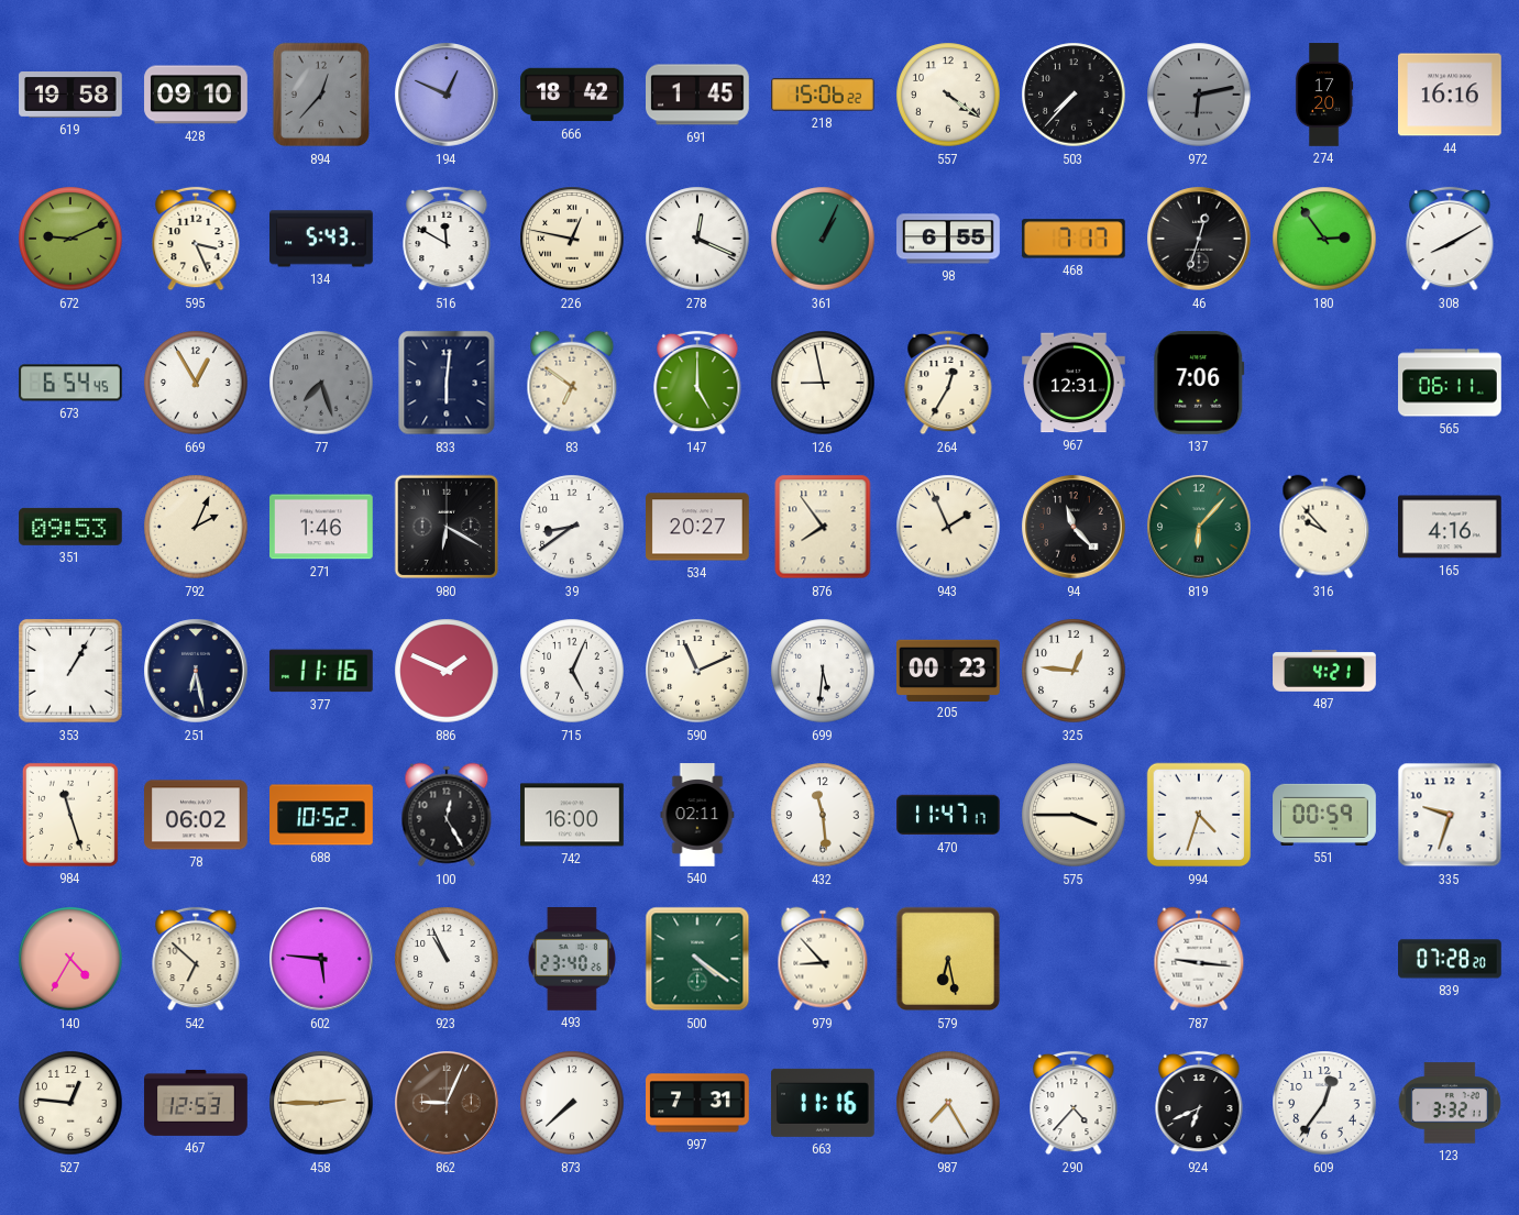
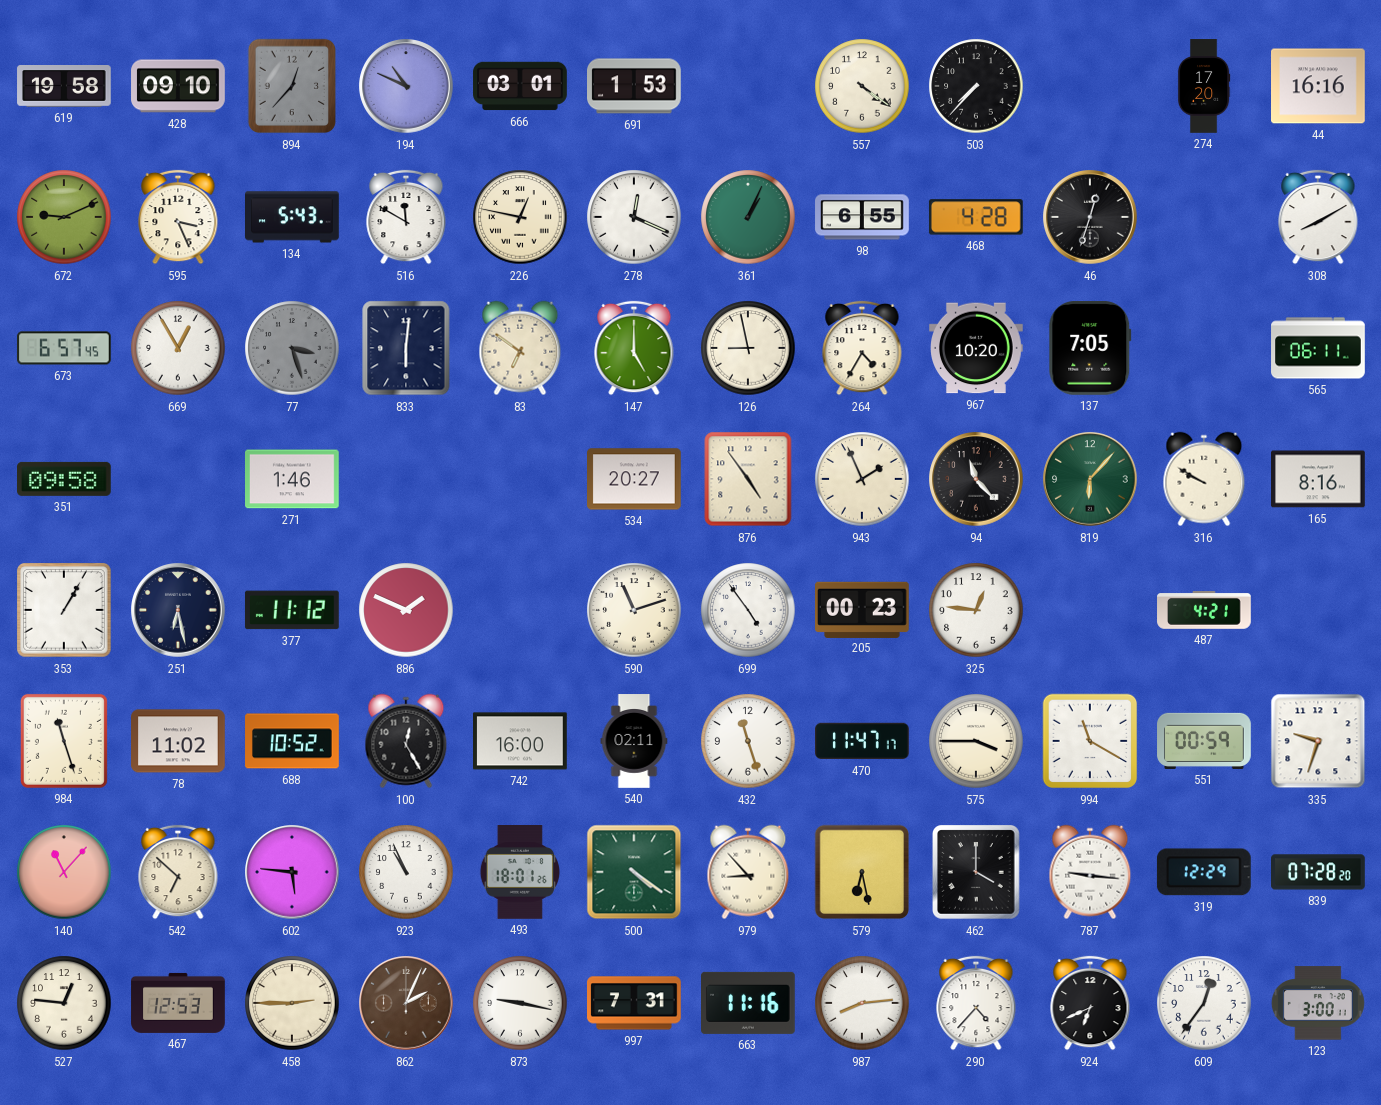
194: 12:49 -> 10:49
666: 18:42 -> 03:01
691: 1:45 -> 1:53
218: 15:06 -> none
972: 6:13 -> none
468: 7:17 -> 4:28
180: 2:54 -> none
673: 6:54 -> 6:57
77: 7:27 -> 3:27
264: 12:35 -> 4:35
967: 12:31 -> 10:20
137: 7:06 -> 7:05
351: 09:53 -> 09:58
792: 2:04 -> none
980: 6:20 -> none
39: 8:39 -> none
876: 7:54 -> 4:54
316: 9:53 -> 9:50
165: 4:16 -> 8:16
377: 11:16 -> 11:12
715: 5:04 -> none
590: 11:11 -> 11:12
699: 5:31 -> 4:54
78: 06:02 -> 11:02
432: 11:29 -> 11:27
994: 4:33 -> 11:20
140: 4:35 -> 11:07
493: 23:40 -> 18:01
462: none -> 4:00
319: none -> 12:29
862: 9:04 -> 2:04
873: 7:38 -> 9:17
987: 7:25 -> 8:14
123: 3:32 -> 3:00
